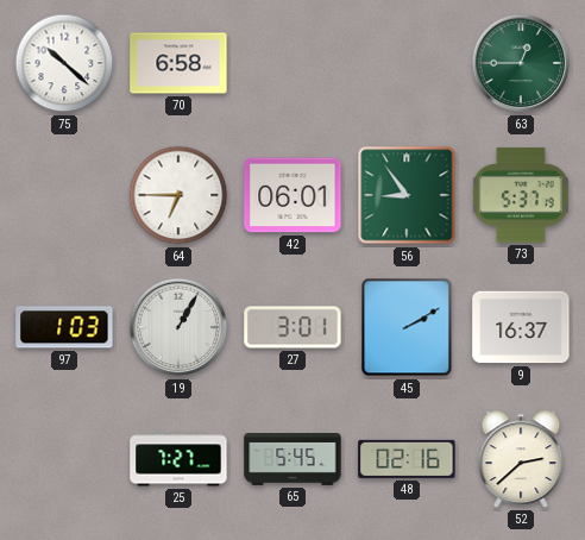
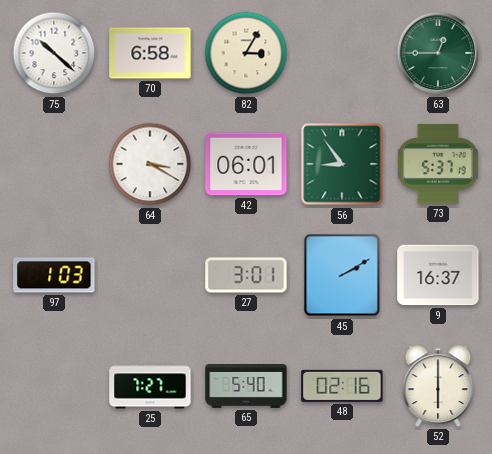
82: none -> 3:05
64: 6:45 -> 3:20
19: 1:05 -> none
65: 5:45 -> 5:40
52: 2:38 -> 6:00
